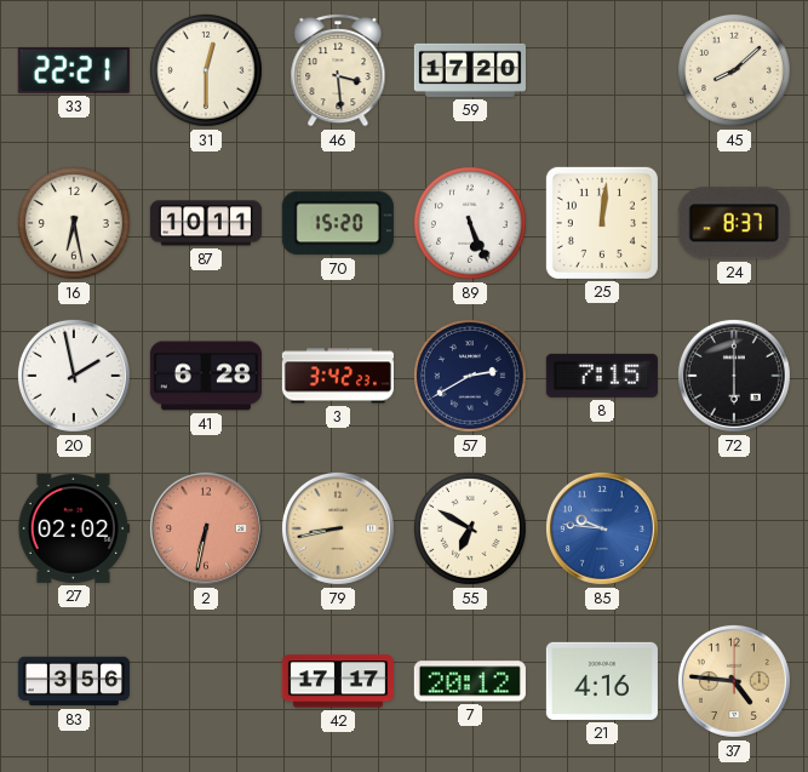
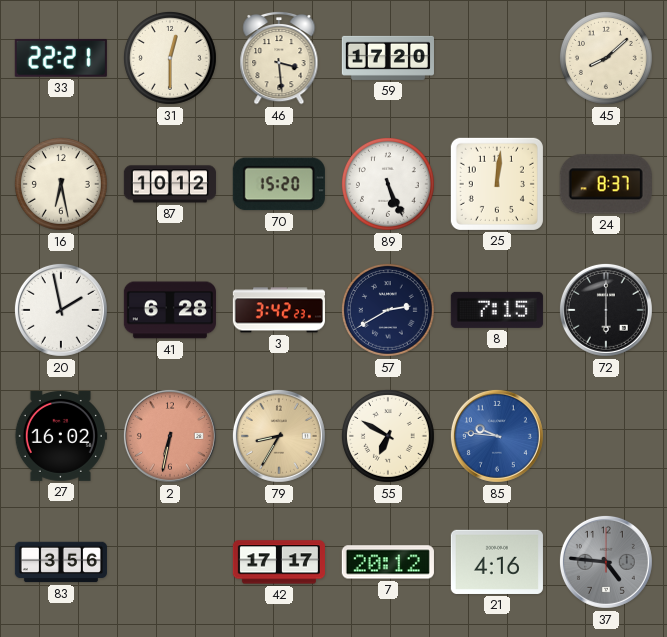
87: 10:11 -> 10:12
27: 02:02 -> 16:02
79: 8:43 -> 8:35
37 dial: champagne -> grey
